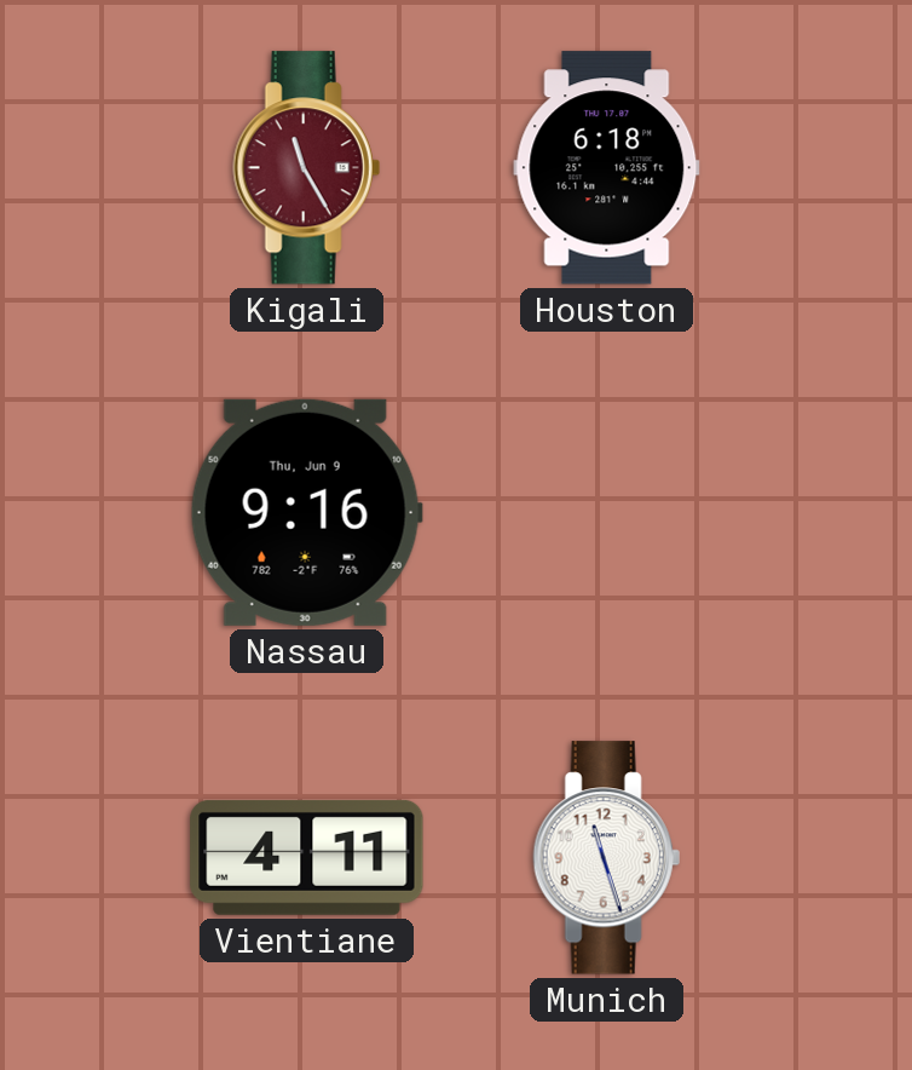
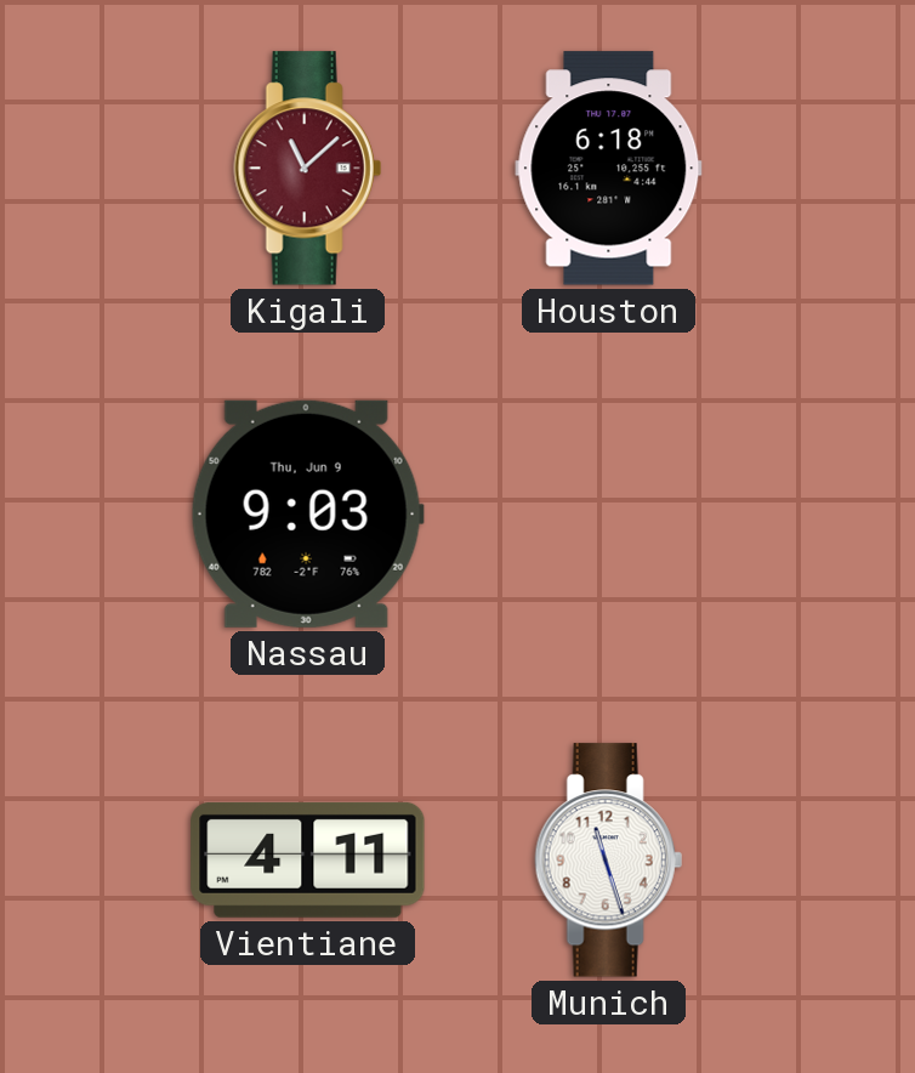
Kigali: 11:25 -> 11:08
Nassau: 9:16 -> 9:03
